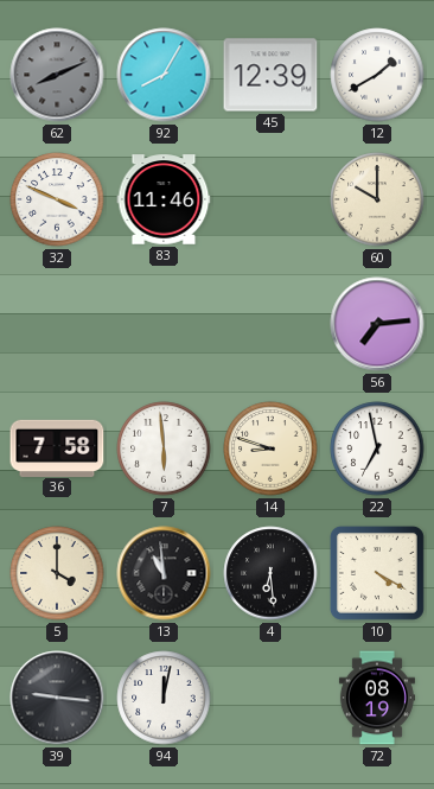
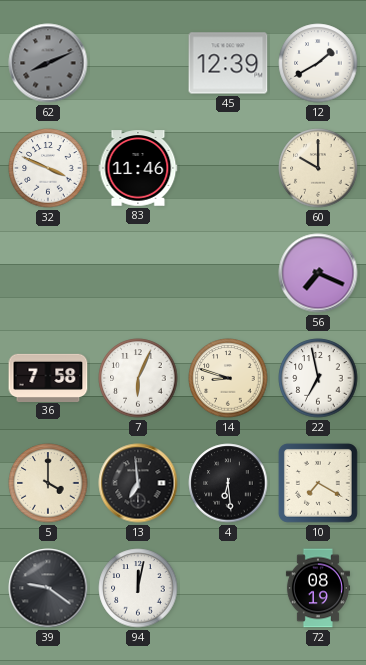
92: 8:05 -> none
56: 7:14 -> 7:19
7: 5:59 -> 6:04
13: 10:59 -> 6:59
10: 4:20 -> 7:20
39: 9:16 -> 9:21
